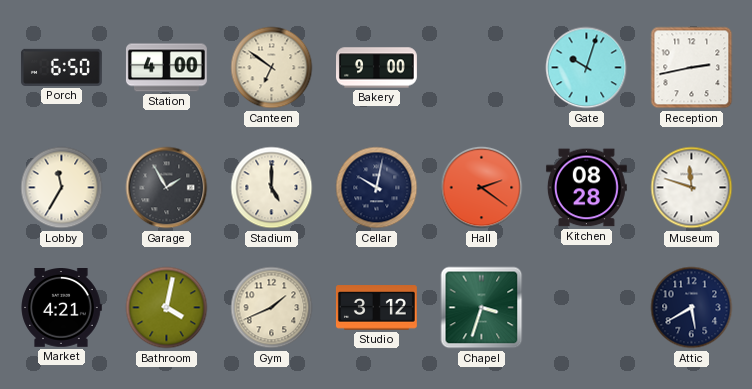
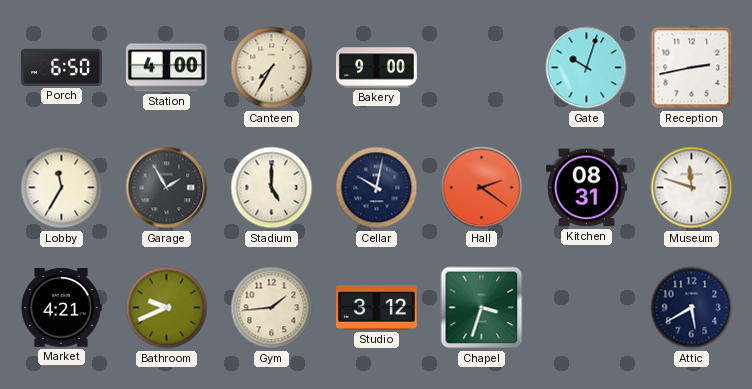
Canteen: 6:51 -> 7:35
Kitchen: 08:28 -> 08:31
Bathroom: 4:02 -> 9:41
Gym: 1:41 -> 1:44
